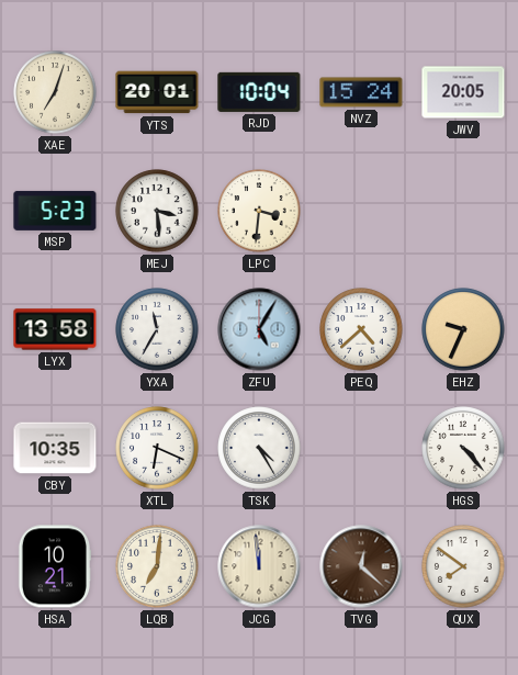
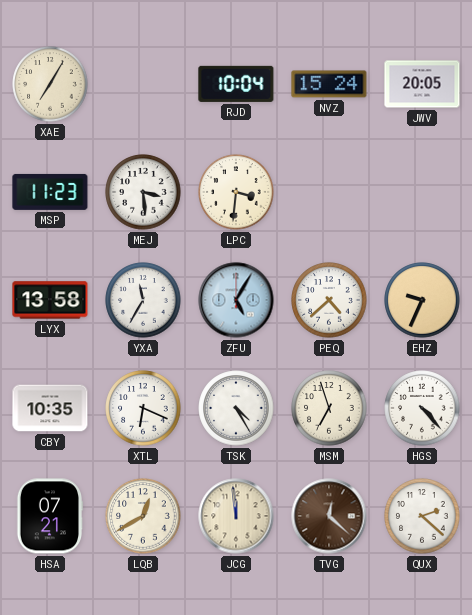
XAE: 7:03 -> 7:05
YTS: 20:01 -> none
MSP: 5:23 -> 11:23
MSM: none -> 6:57
HSA: 10:21 -> 07:21
LQB: 7:01 -> 12:40
QUX: 7:51 -> 2:22
